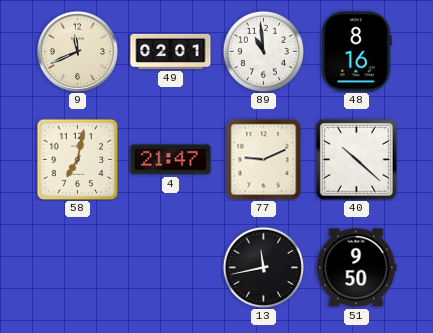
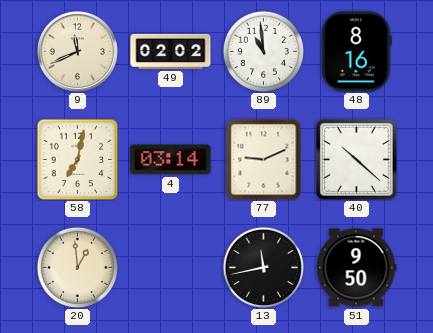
49: 02:01 -> 02:02
4: 21:47 -> 03:14
20: none -> 12:59
